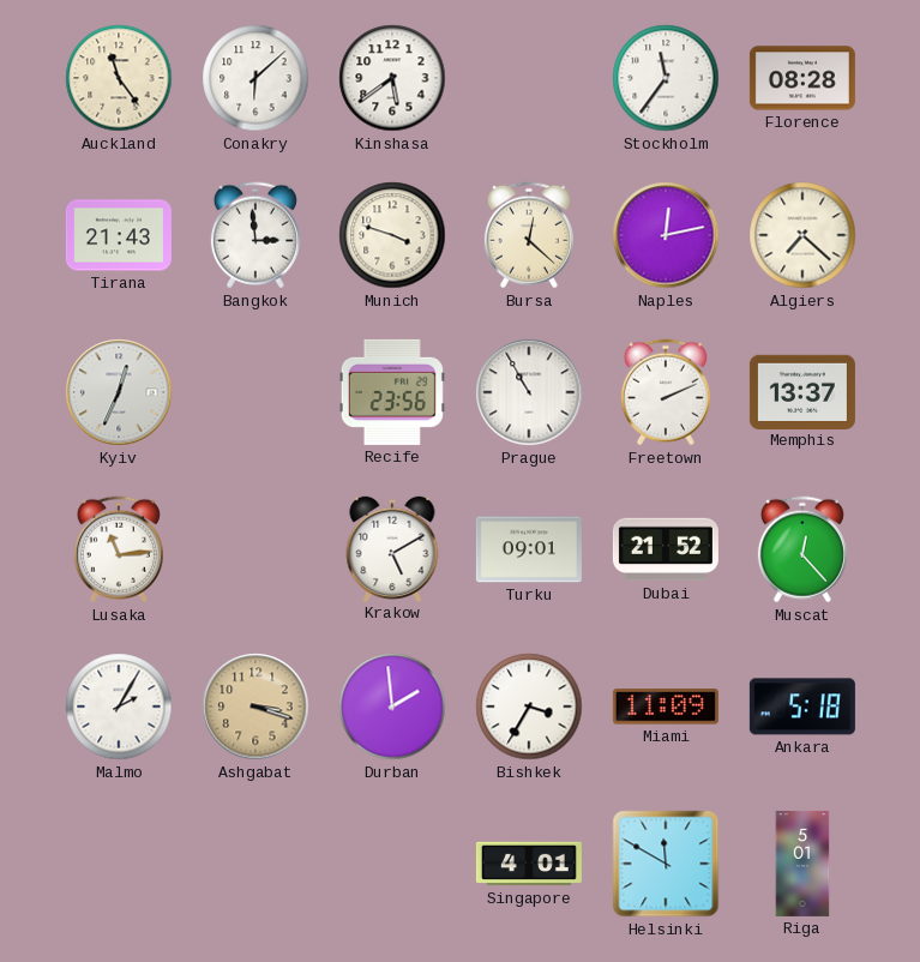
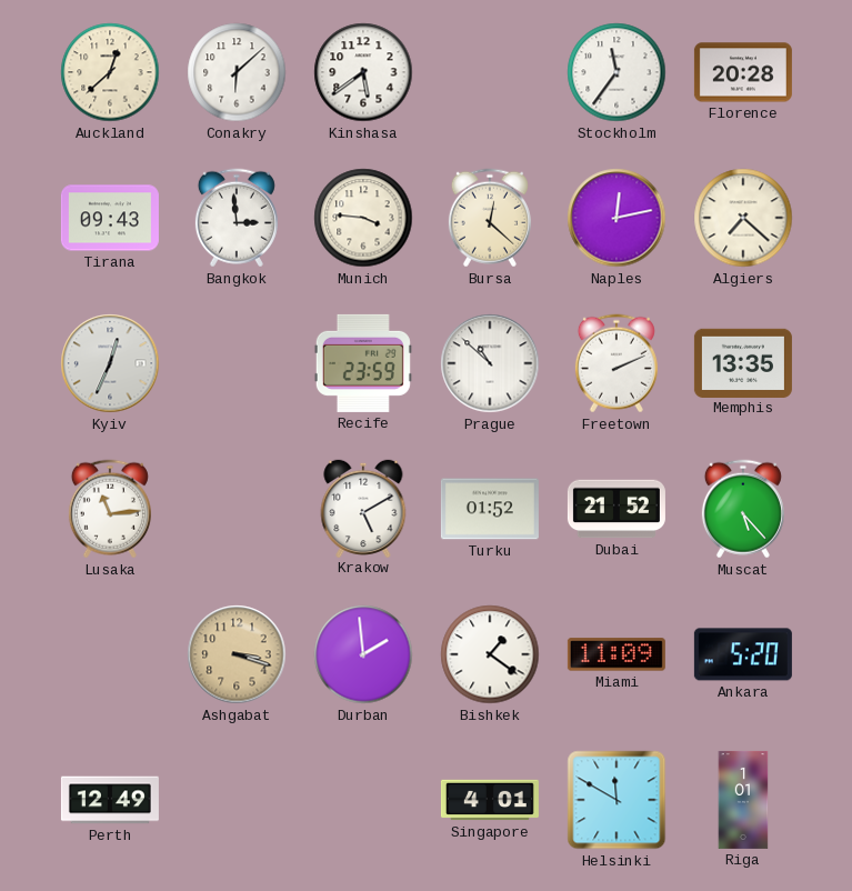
Auckland: 11:24 -> 12:38
Florence: 08:28 -> 20:28
Tirana: 21:43 -> 09:43
Munich: 3:48 -> 3:46
Recife: 23:56 -> 23:59
Prague: 10:55 -> 10:52
Memphis: 13:37 -> 13:35
Turku: 09:01 -> 01:52
Muscat: 12:23 -> 5:23
Malmo: 2:05 -> none
Bishkek: 3:35 -> 1:21
Ankara: 5:18 -> 5:20
Perth: none -> 12:49
Riga: 5:01 -> 1:01
